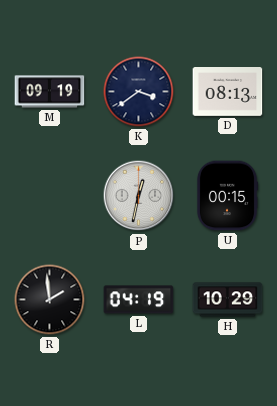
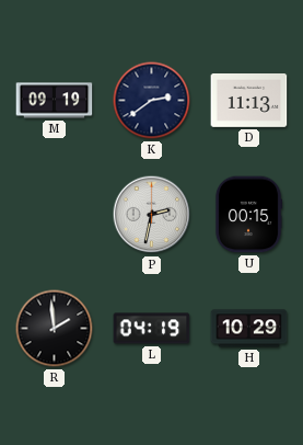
K: 3:39 -> 2:39
D: 08:13 -> 11:13
P: 12:32 -> 2:32
